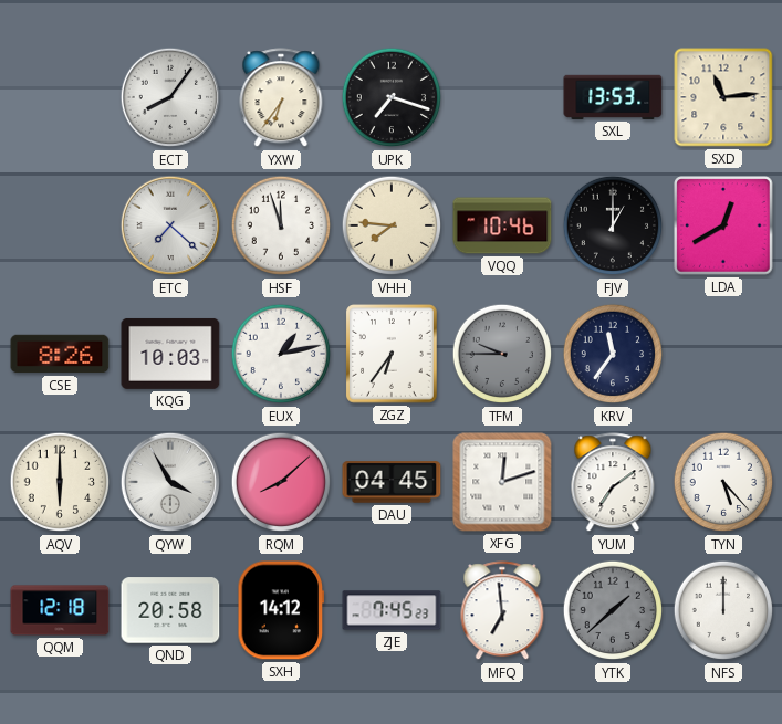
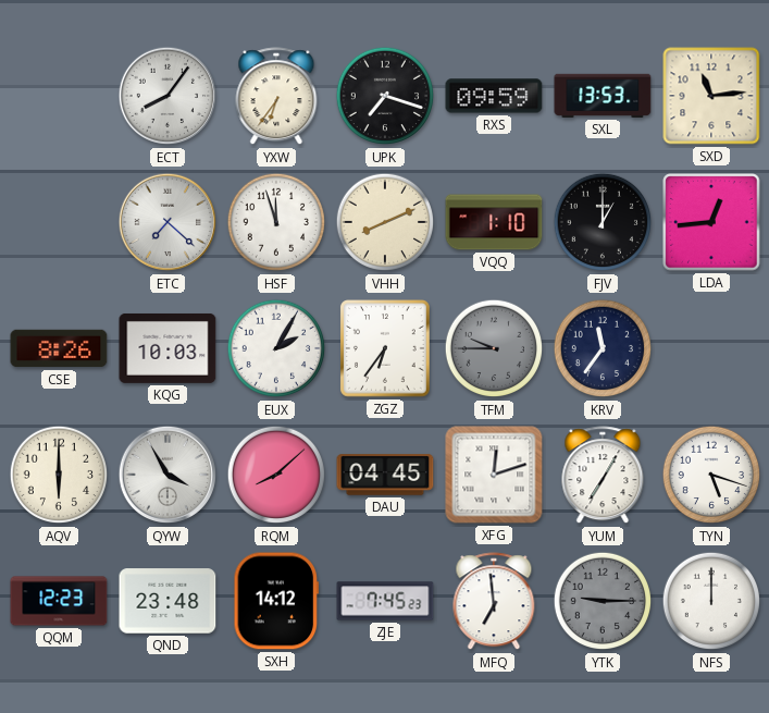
RXS: none -> 09:59
VHH: 7:46 -> 8:11
VQQ: 10:46 -> 1:10
LDA: 12:40 -> 12:44
EUX: 1:13 -> 2:05
YUM: 7:09 -> 7:05
TYN: 5:23 -> 5:18
QQM: 12:18 -> 12:23
QND: 20:58 -> 23:48
YTK: 1:38 -> 9:15
